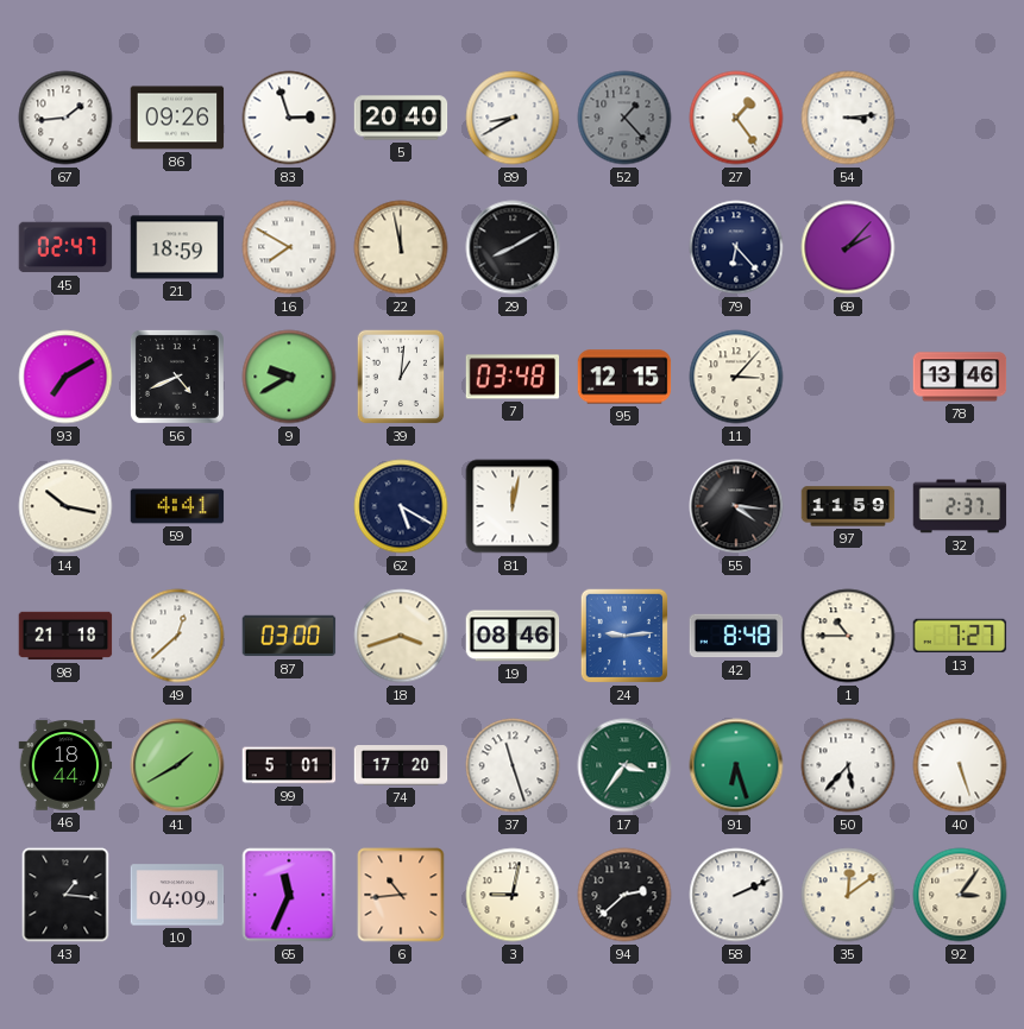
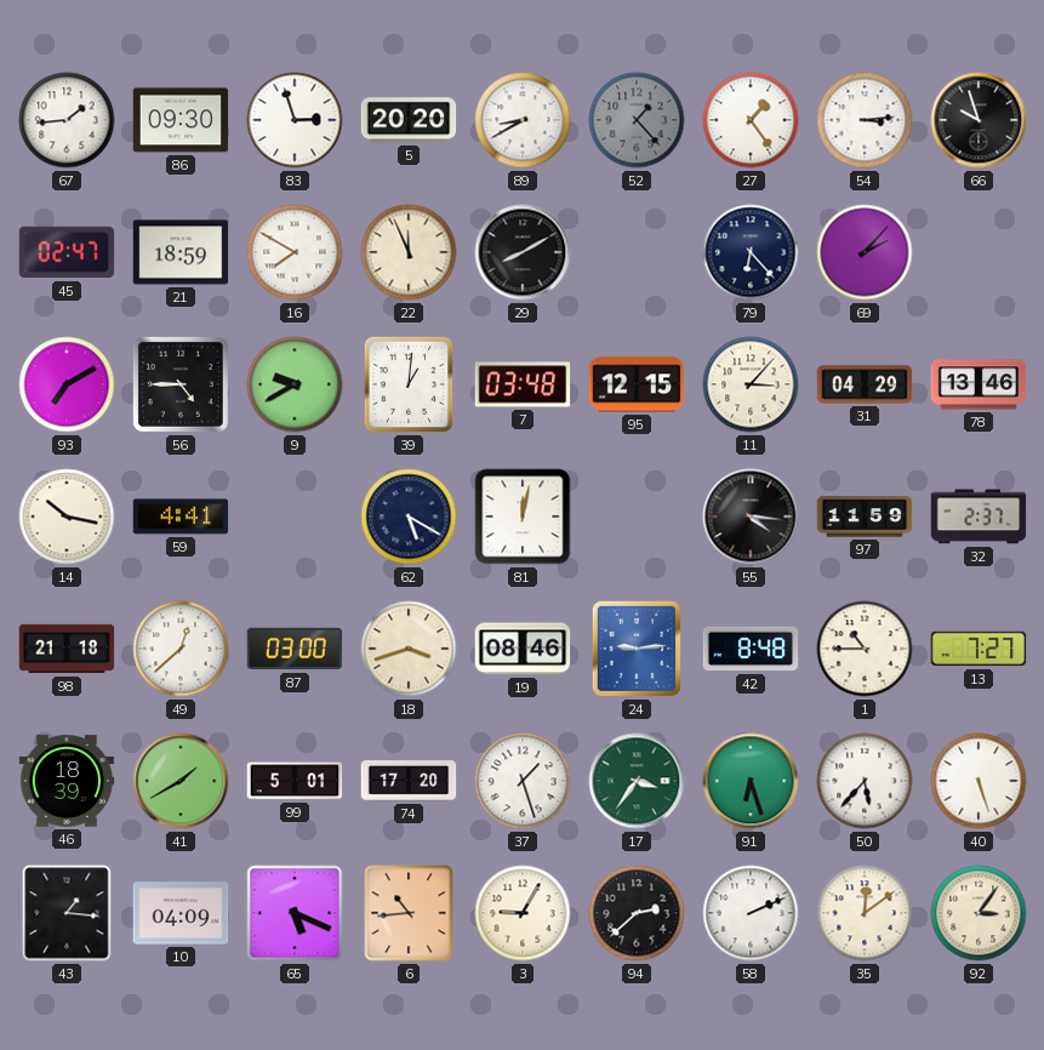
86: 09:26 -> 09:30
5: 20:40 -> 20:20
66: none -> 9:57
22: 11:58 -> 11:56
56: 4:41 -> 4:45
31: none -> 04:29
46: 18:44 -> 18:39
37: 11:27 -> 1:27
65: 11:34 -> 5:19
3: 9:02 -> 9:05
